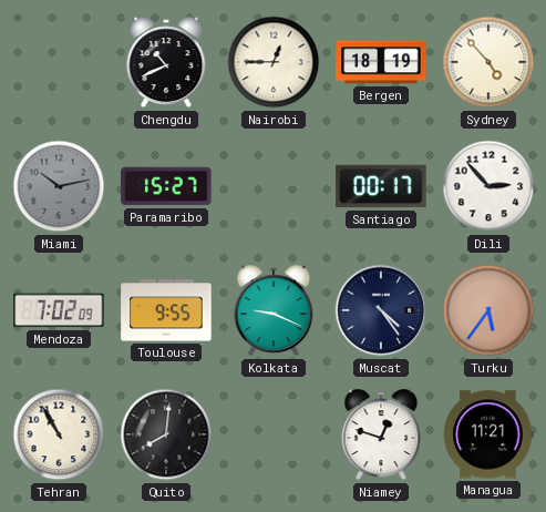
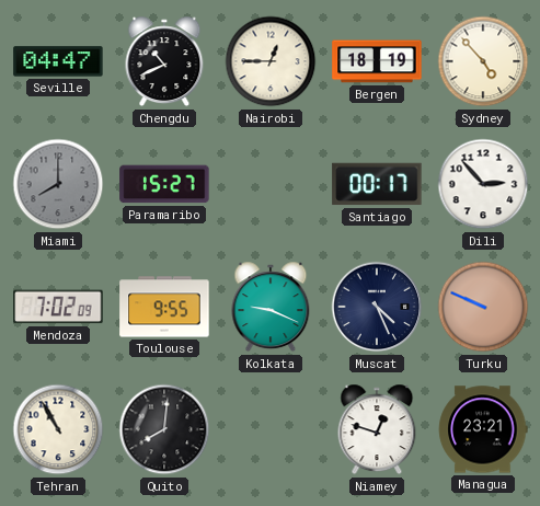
Seville: none -> 04:47
Miami: 10:13 -> 8:00
Muscat: 4:24 -> 4:26
Turku: 5:36 -> 9:49
Managua: 11:21 -> 23:21
